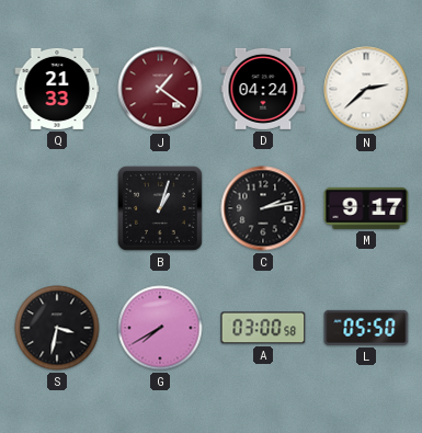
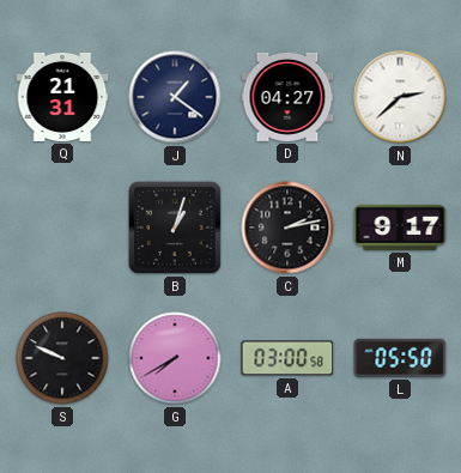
Q: 21:33 -> 21:31
J dial: burgundy -> navy
D: 04:24 -> 04:27
S: 3:32 -> 9:49
